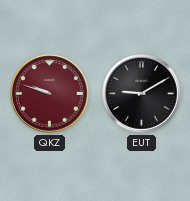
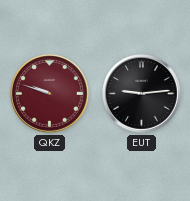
EUT: 9:10 -> 9:14
